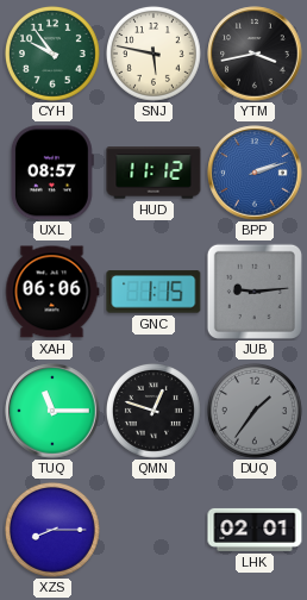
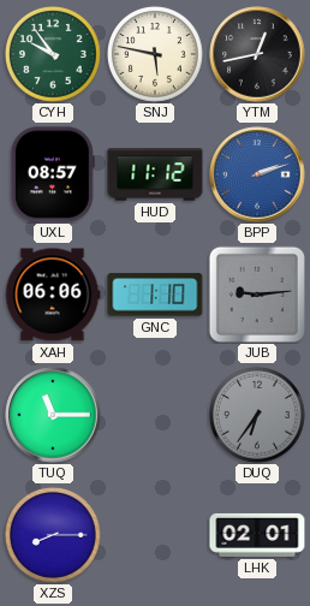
YTM: 3:43 -> 12:43
GNC: 1:15 -> 1:10
QMN: 12:48 -> none
DUQ: 1:36 -> 6:36
